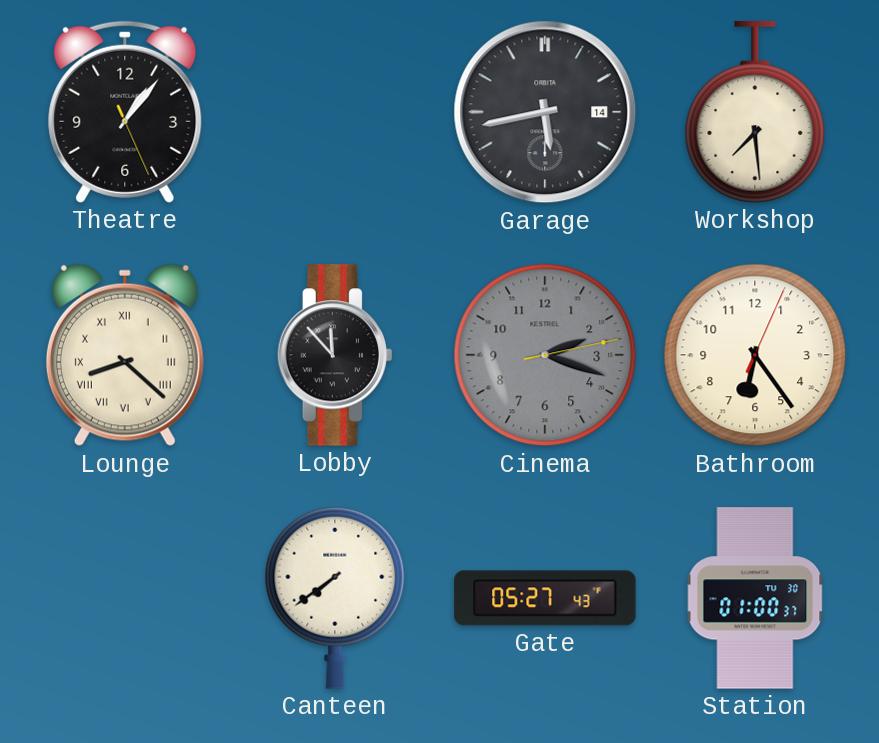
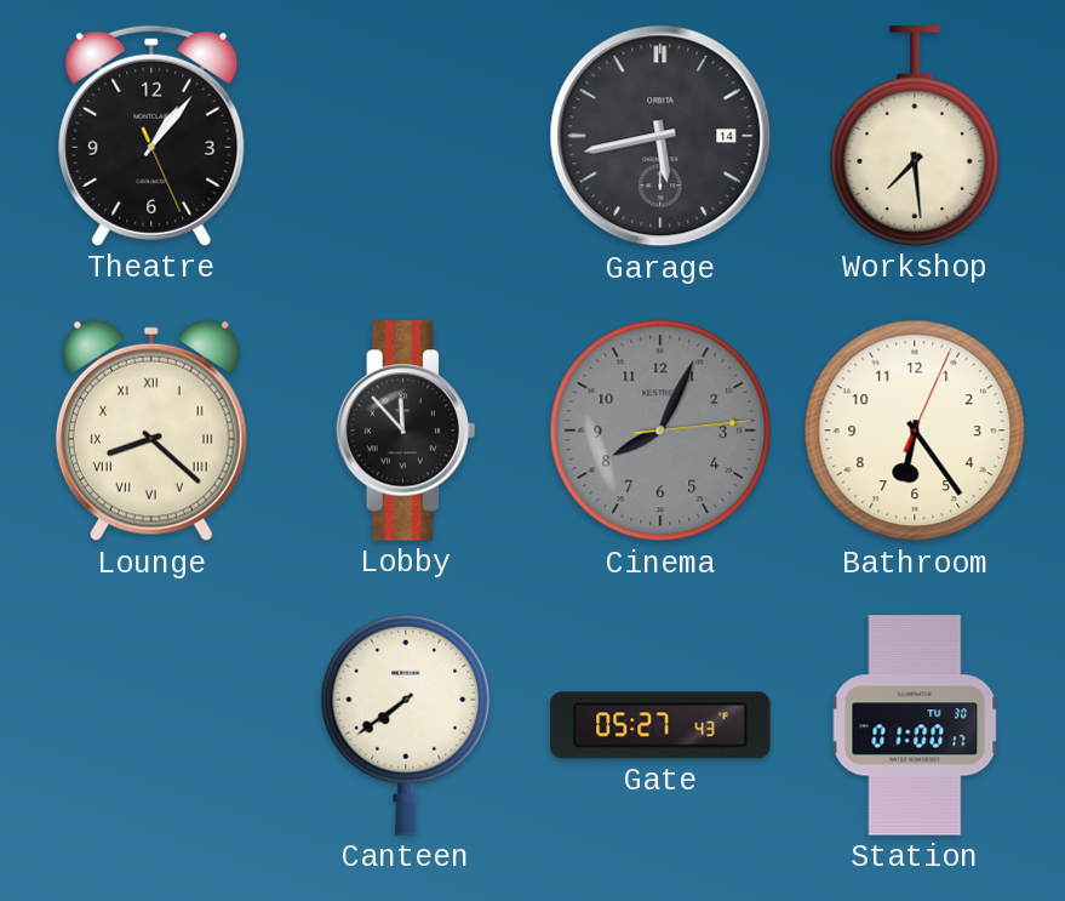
Cinema: 2:18 -> 8:04
Station: 01:00:37 -> 01:00:17
